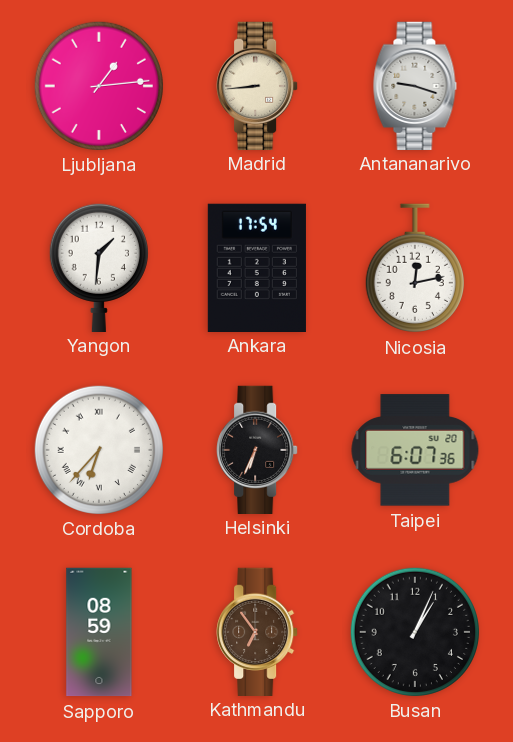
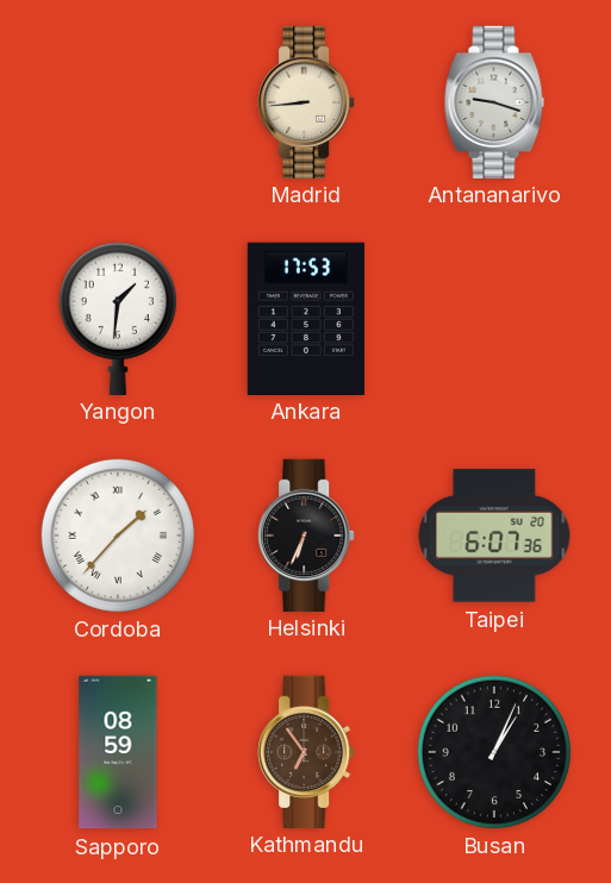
Ljubljana: 1:14 -> none
Ankara: 17:54 -> 17:53
Nicosia: 12:13 -> none
Cordoba: 6:37 -> 1:37
